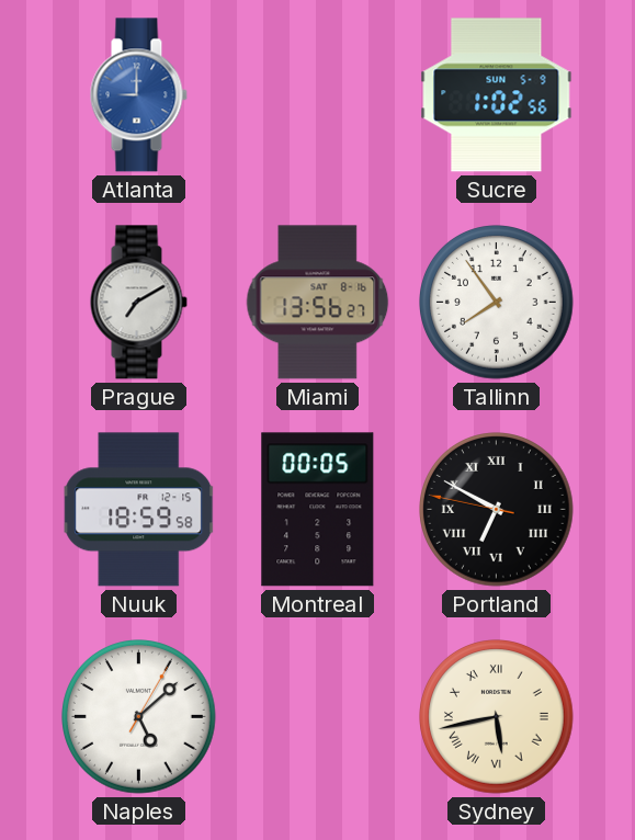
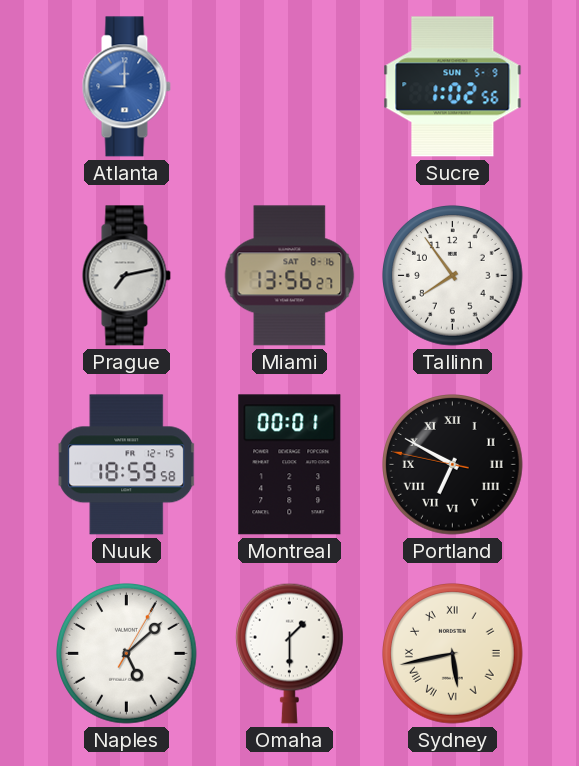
Prague: 7:10 -> 7:13
Montreal: 00:05 -> 00:01
Omaha: none -> 1:30
